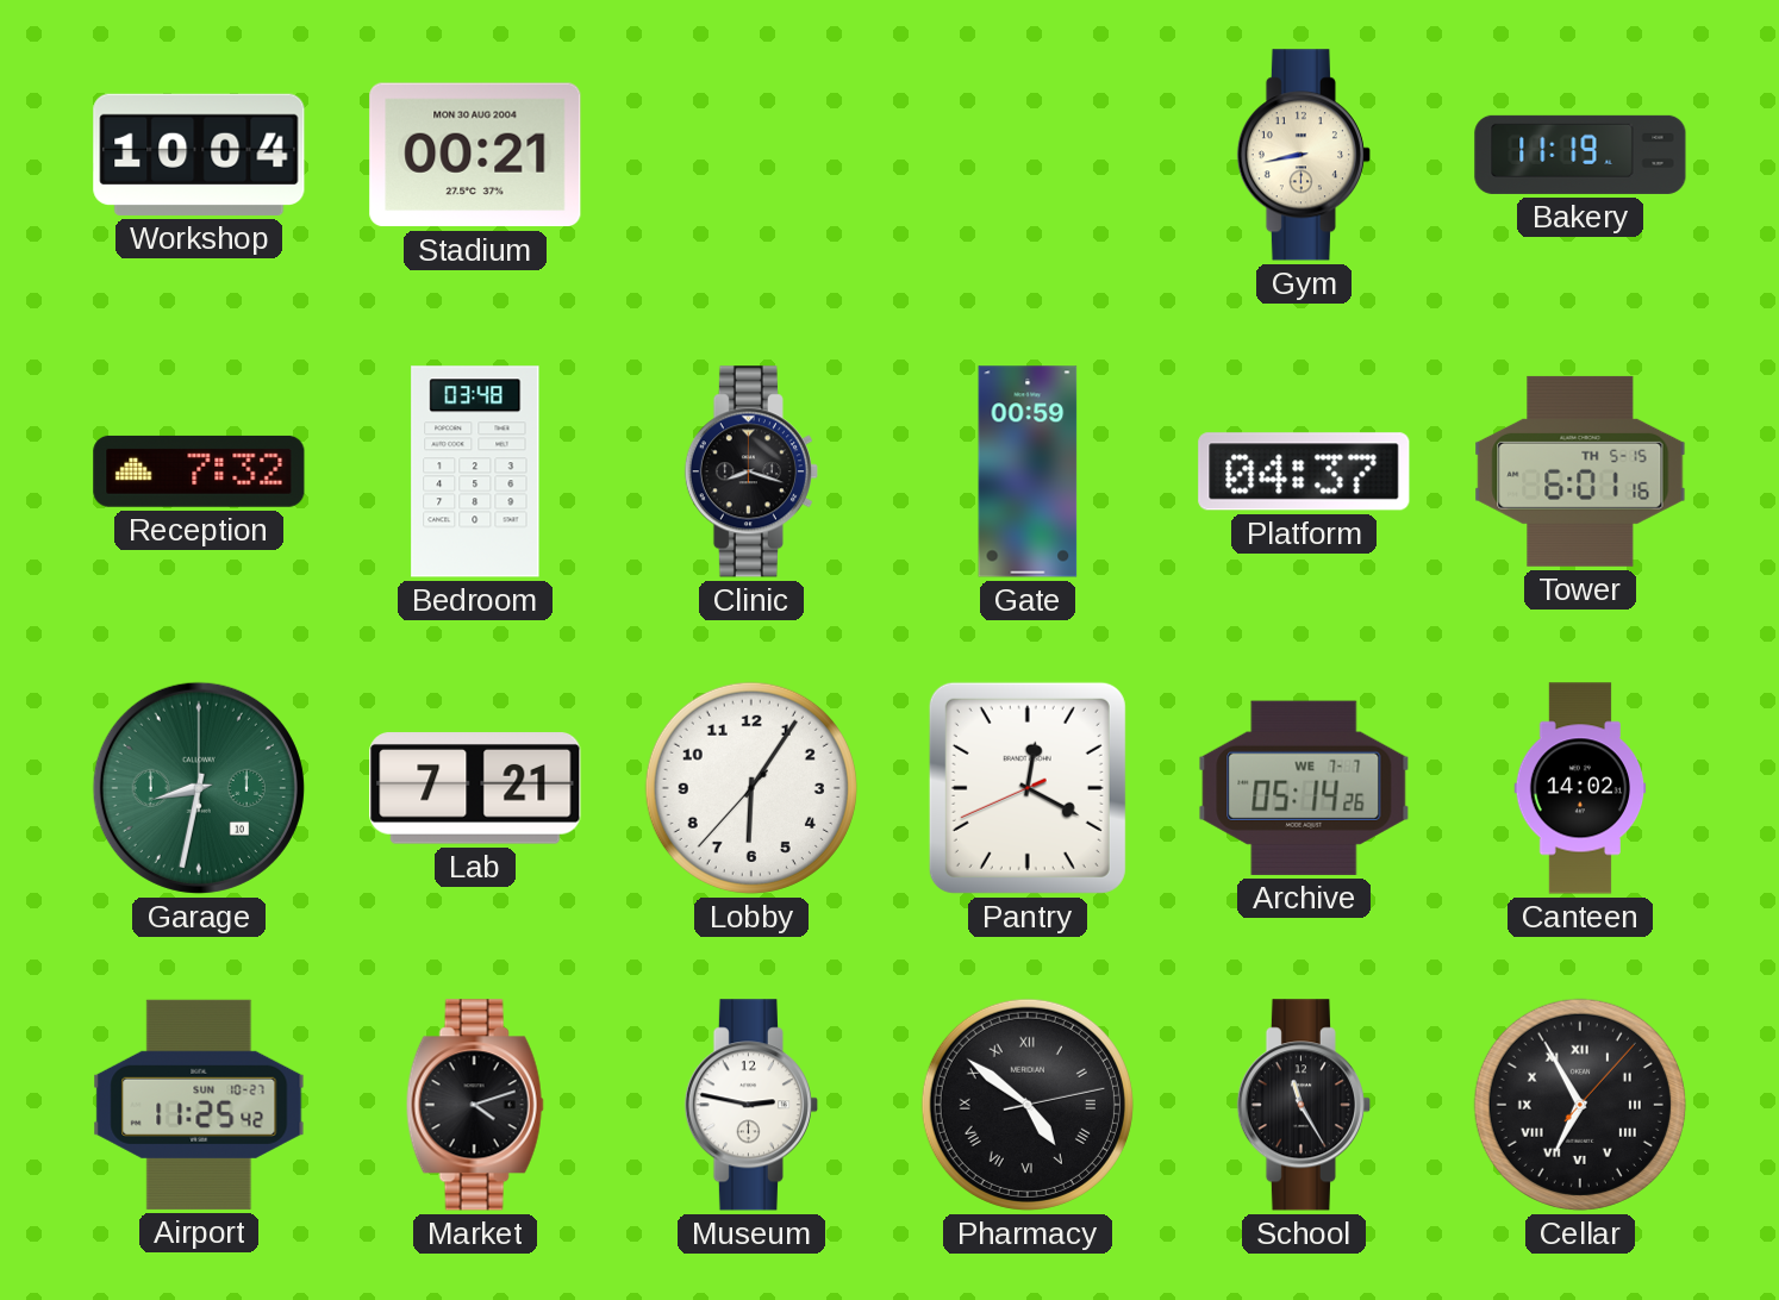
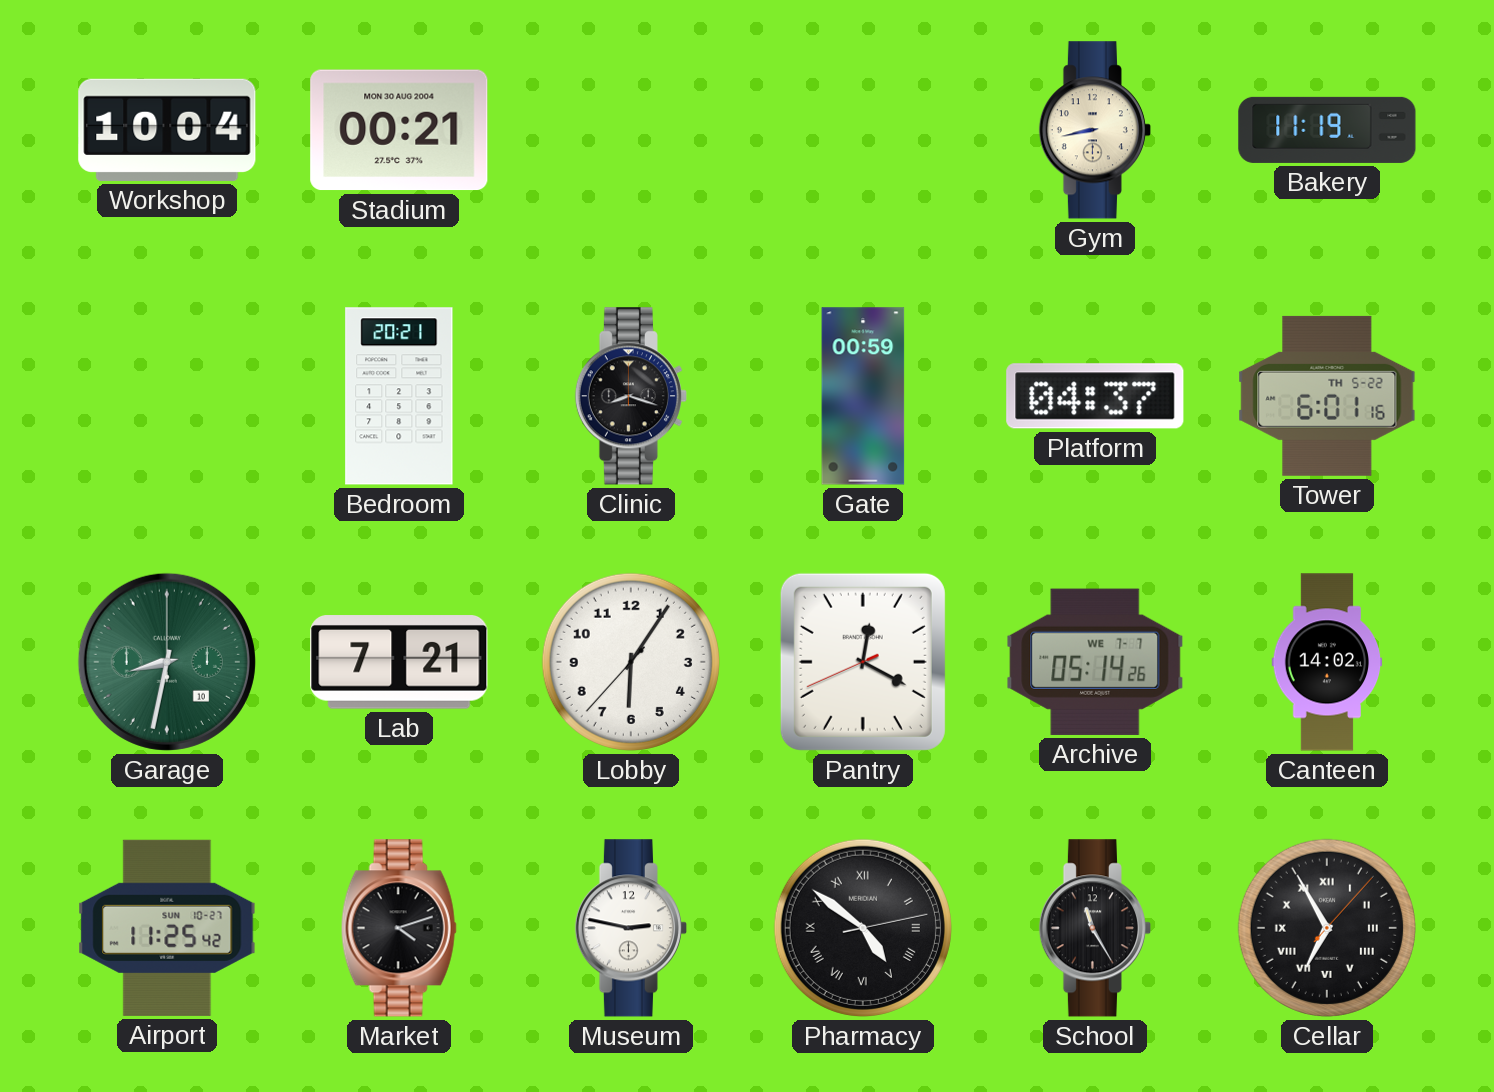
Reception: 7:32 -> none
Bedroom: 03:48 -> 20:21
Tower date: TH 5-15 -> TH 5-22
